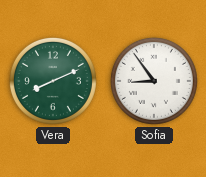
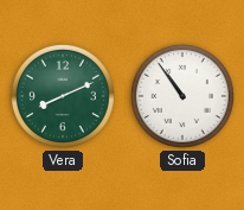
Sofia: 8:54 -> 10:54
